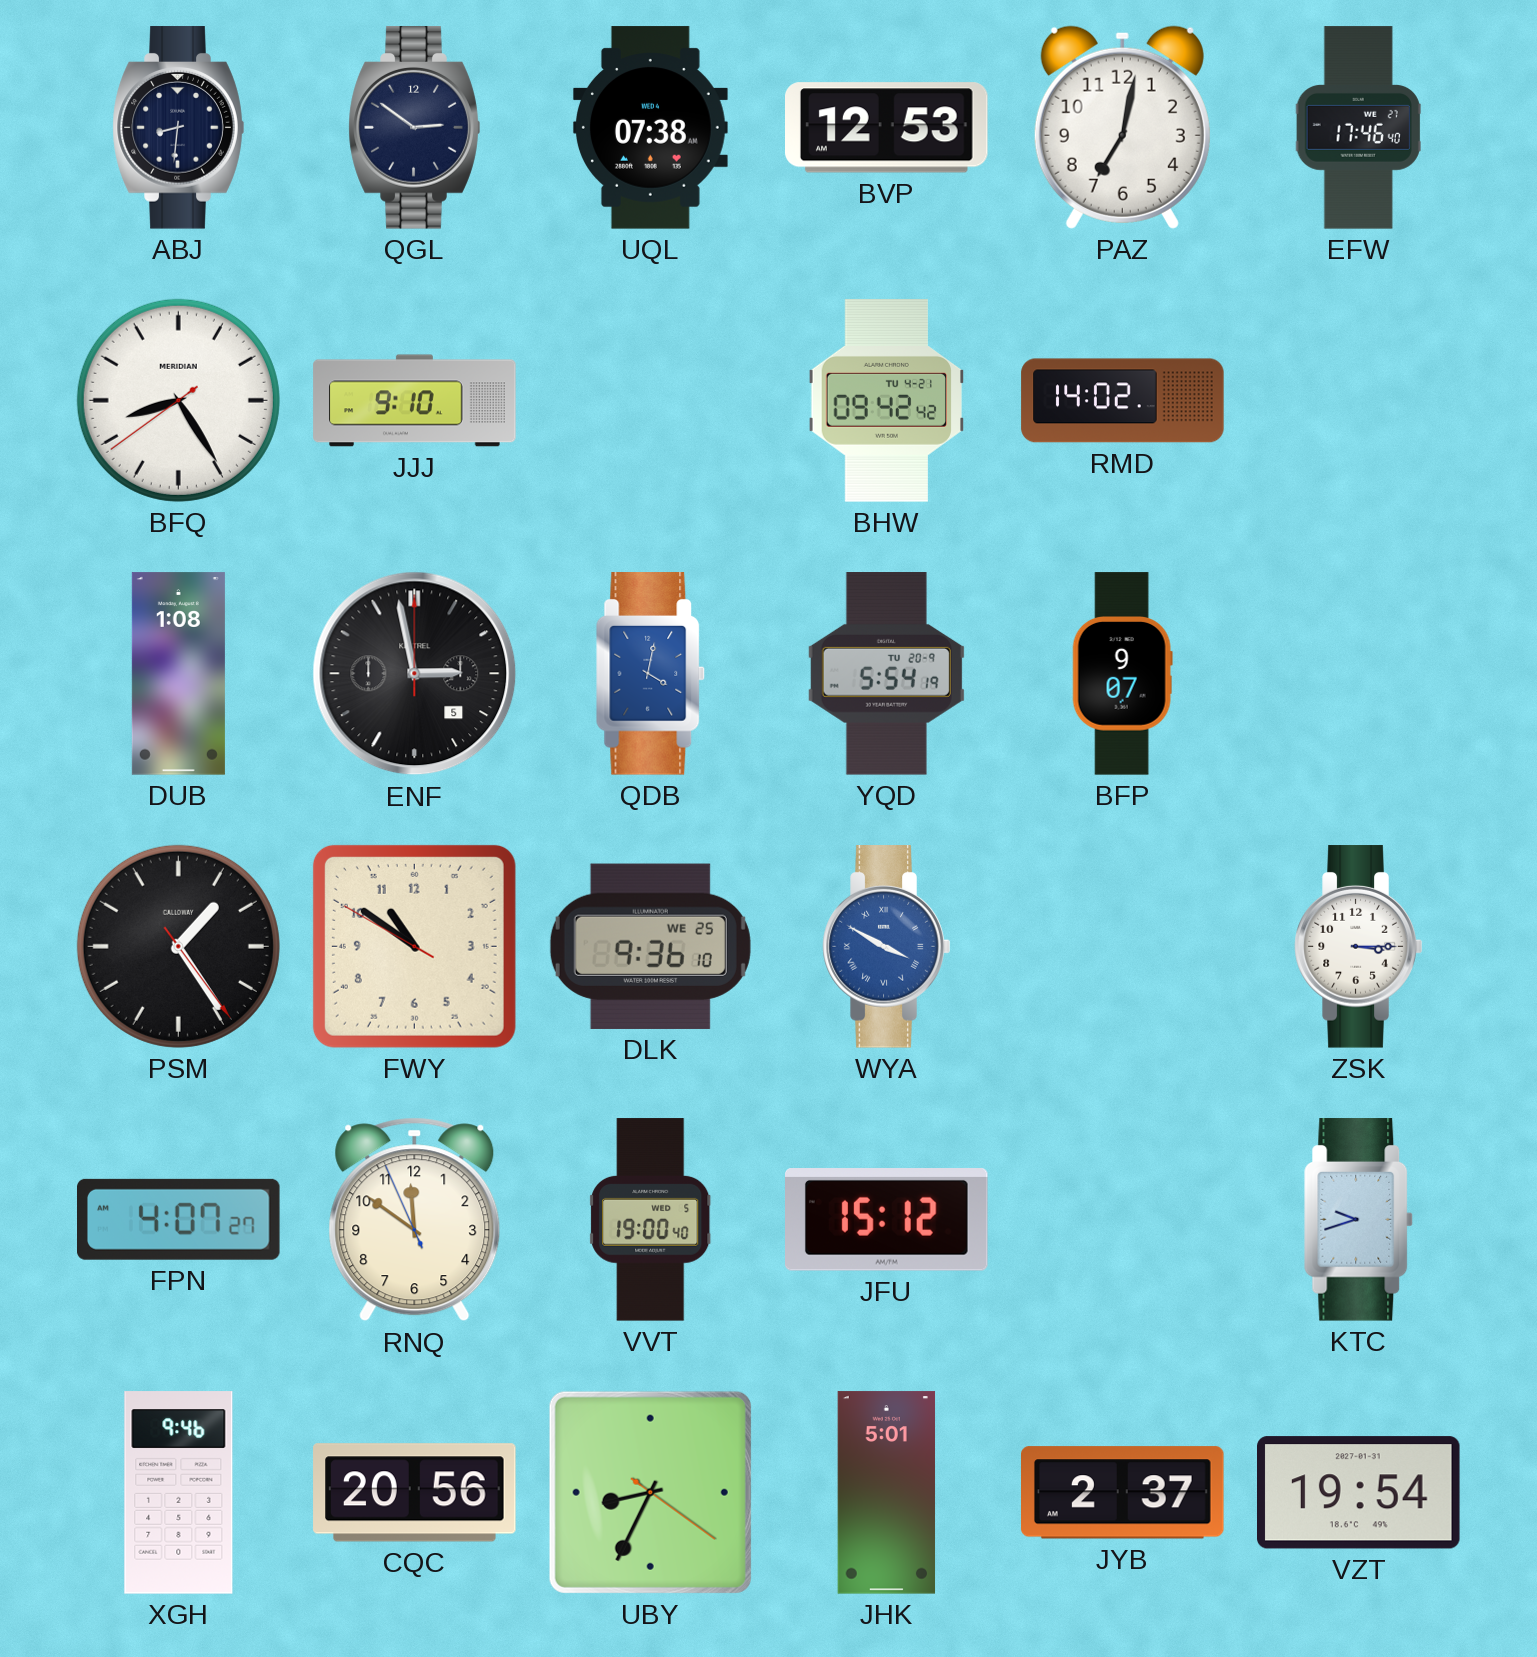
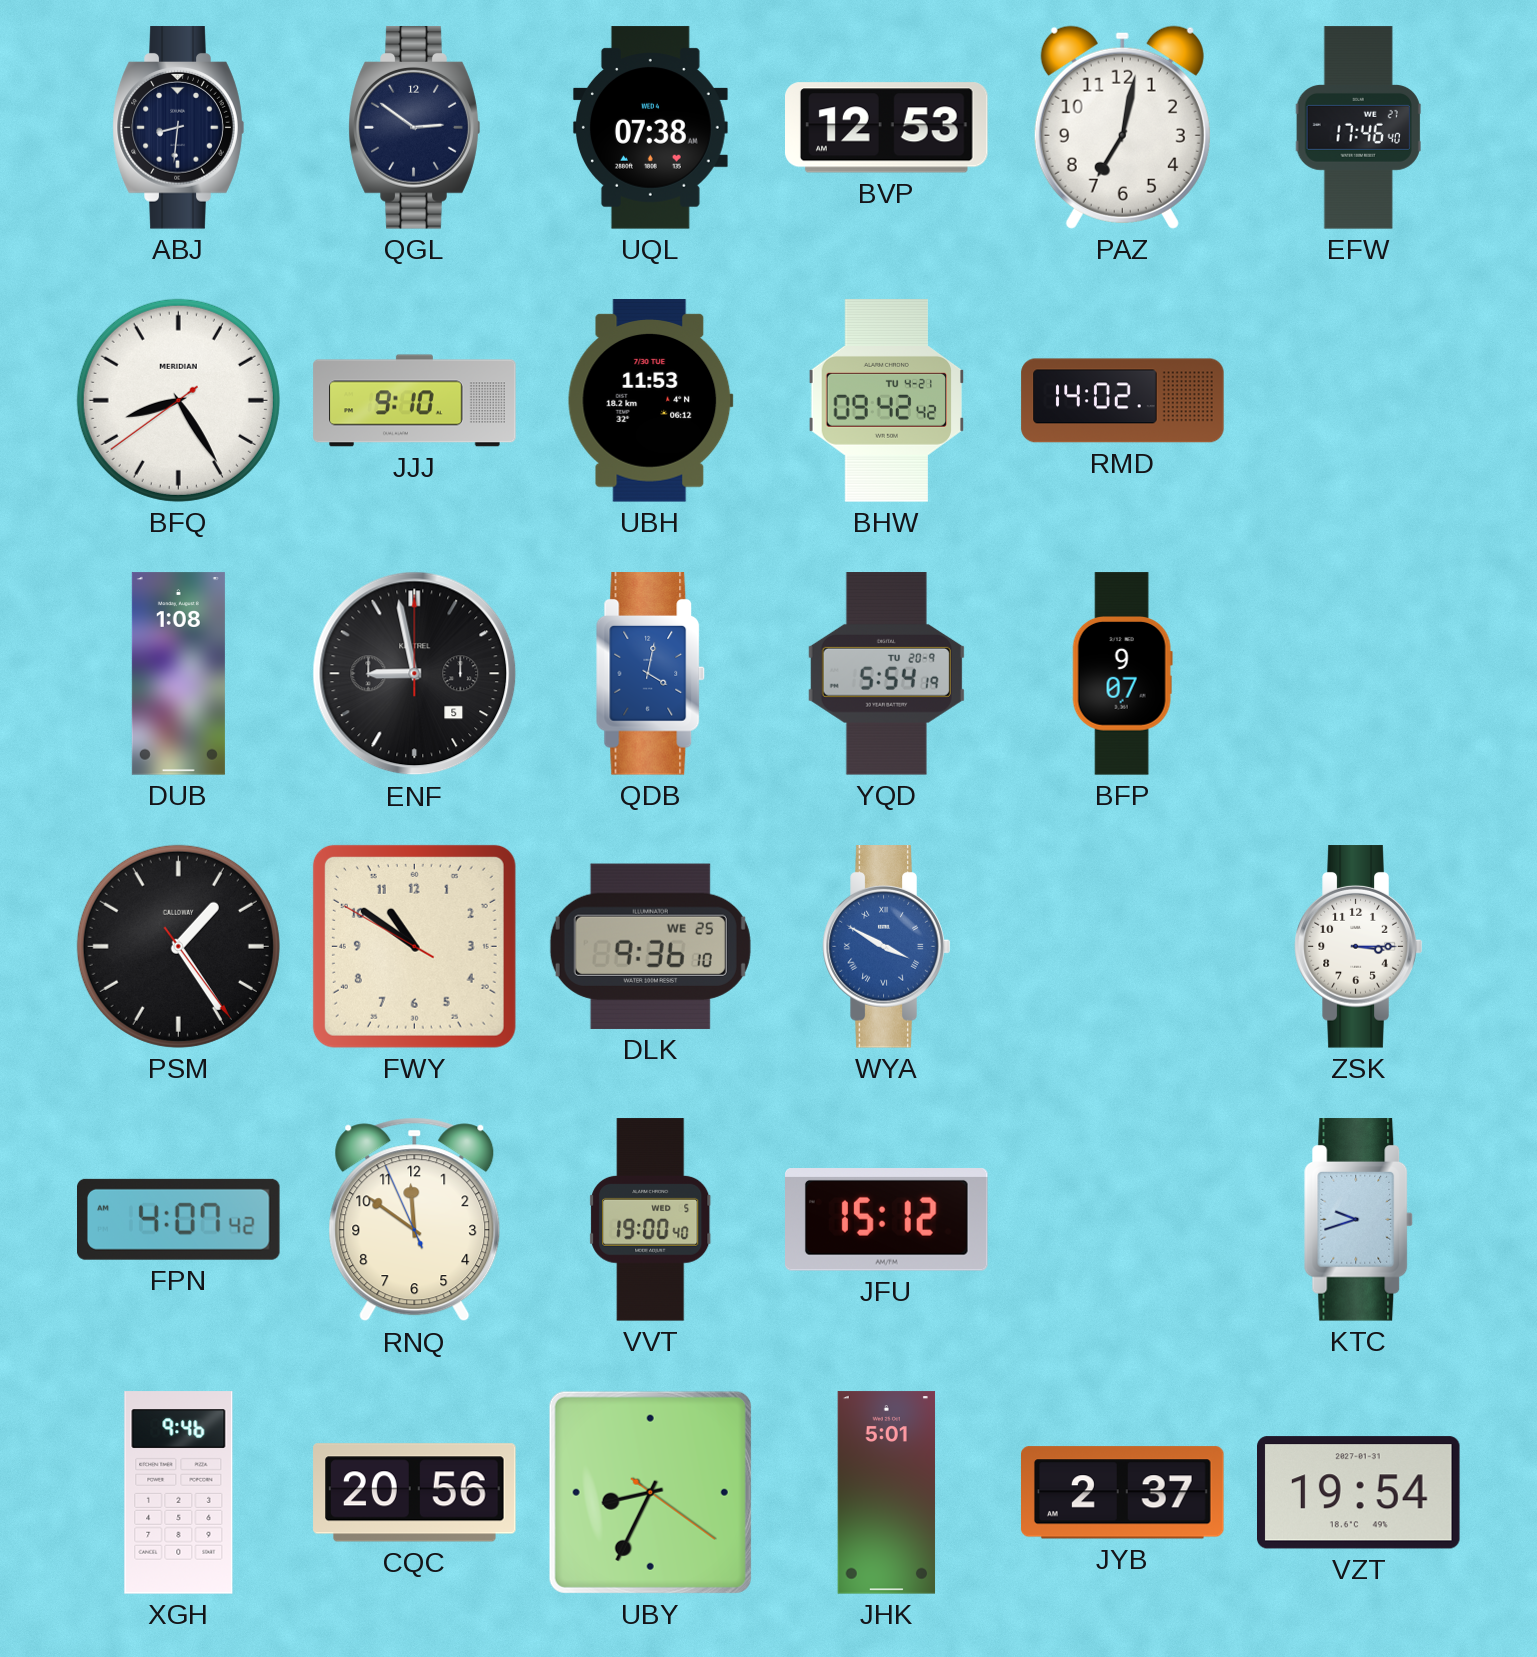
UBH: none -> 11:53
ENF: 2:58 -> 8:58
FPN: 4:07:27 -> 4:07:42
